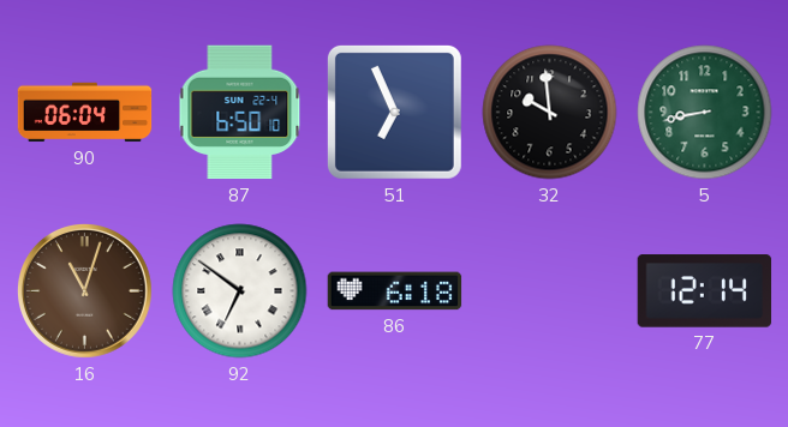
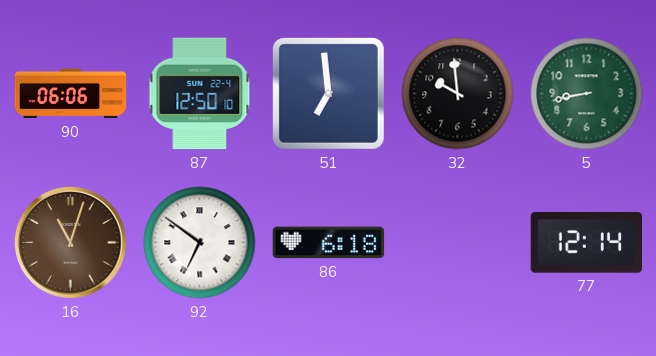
90: 06:04 -> 06:06
87: 6:50 -> 12:50
51: 6:56 -> 6:59
